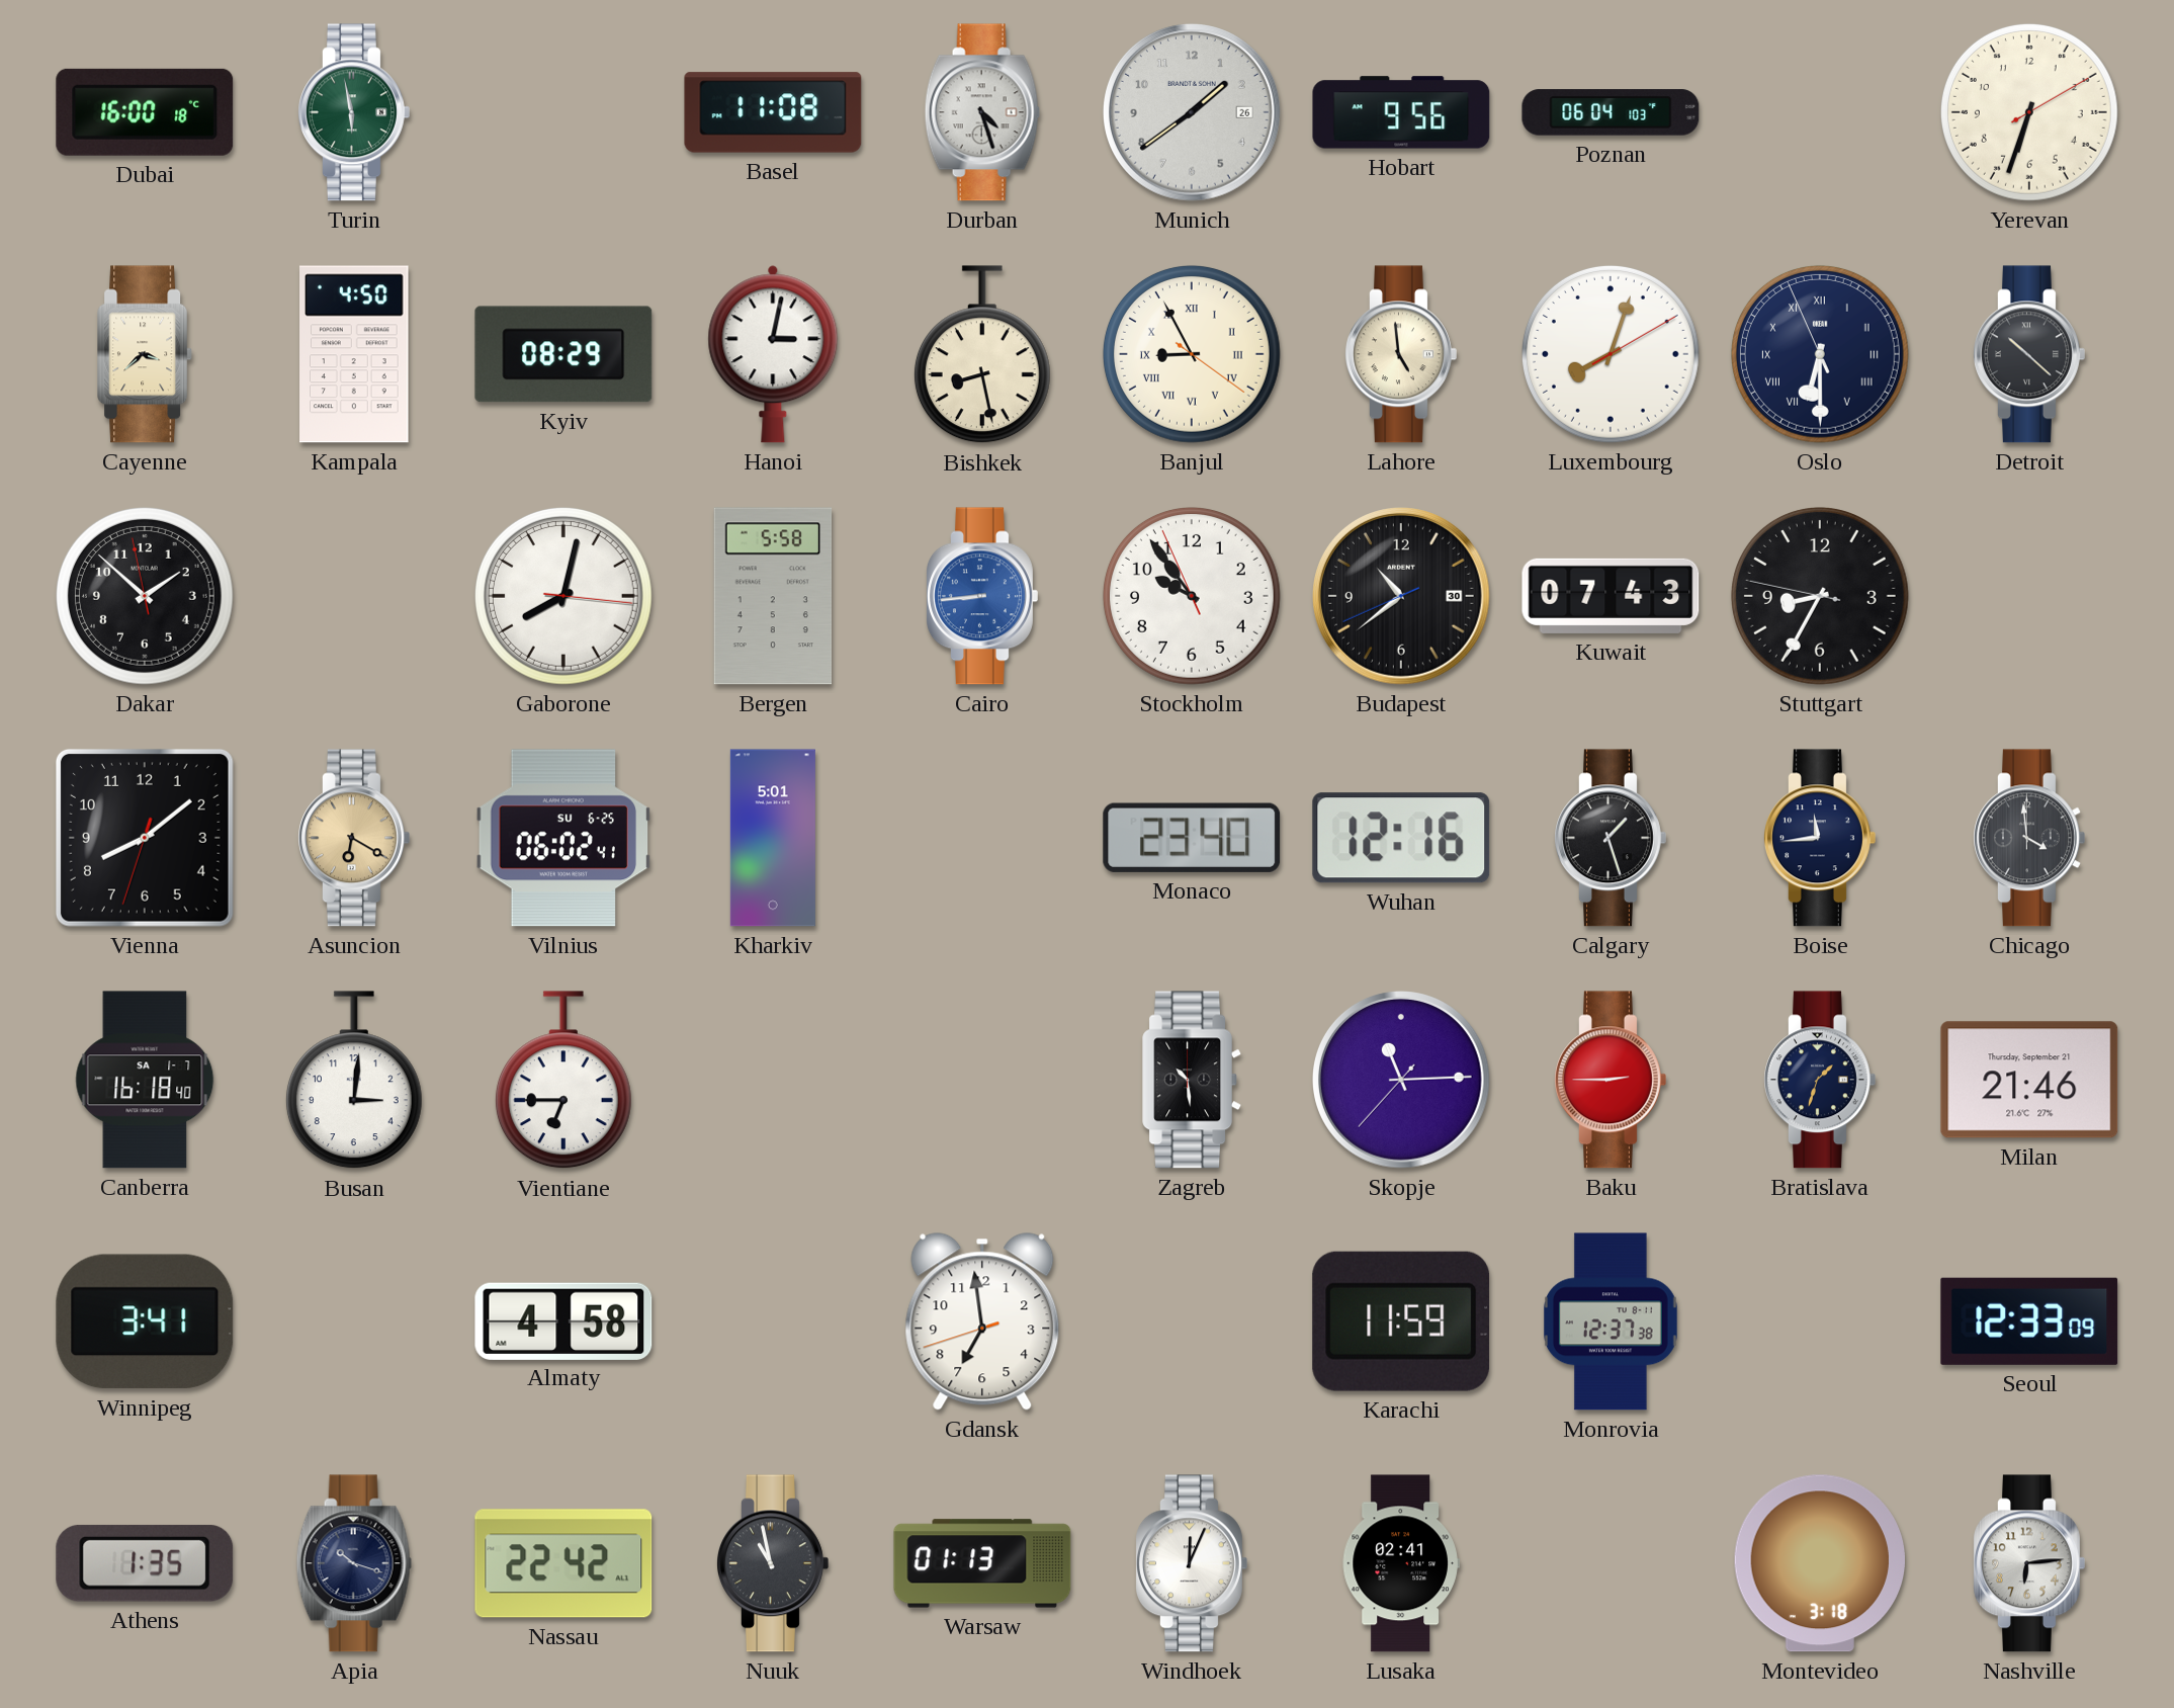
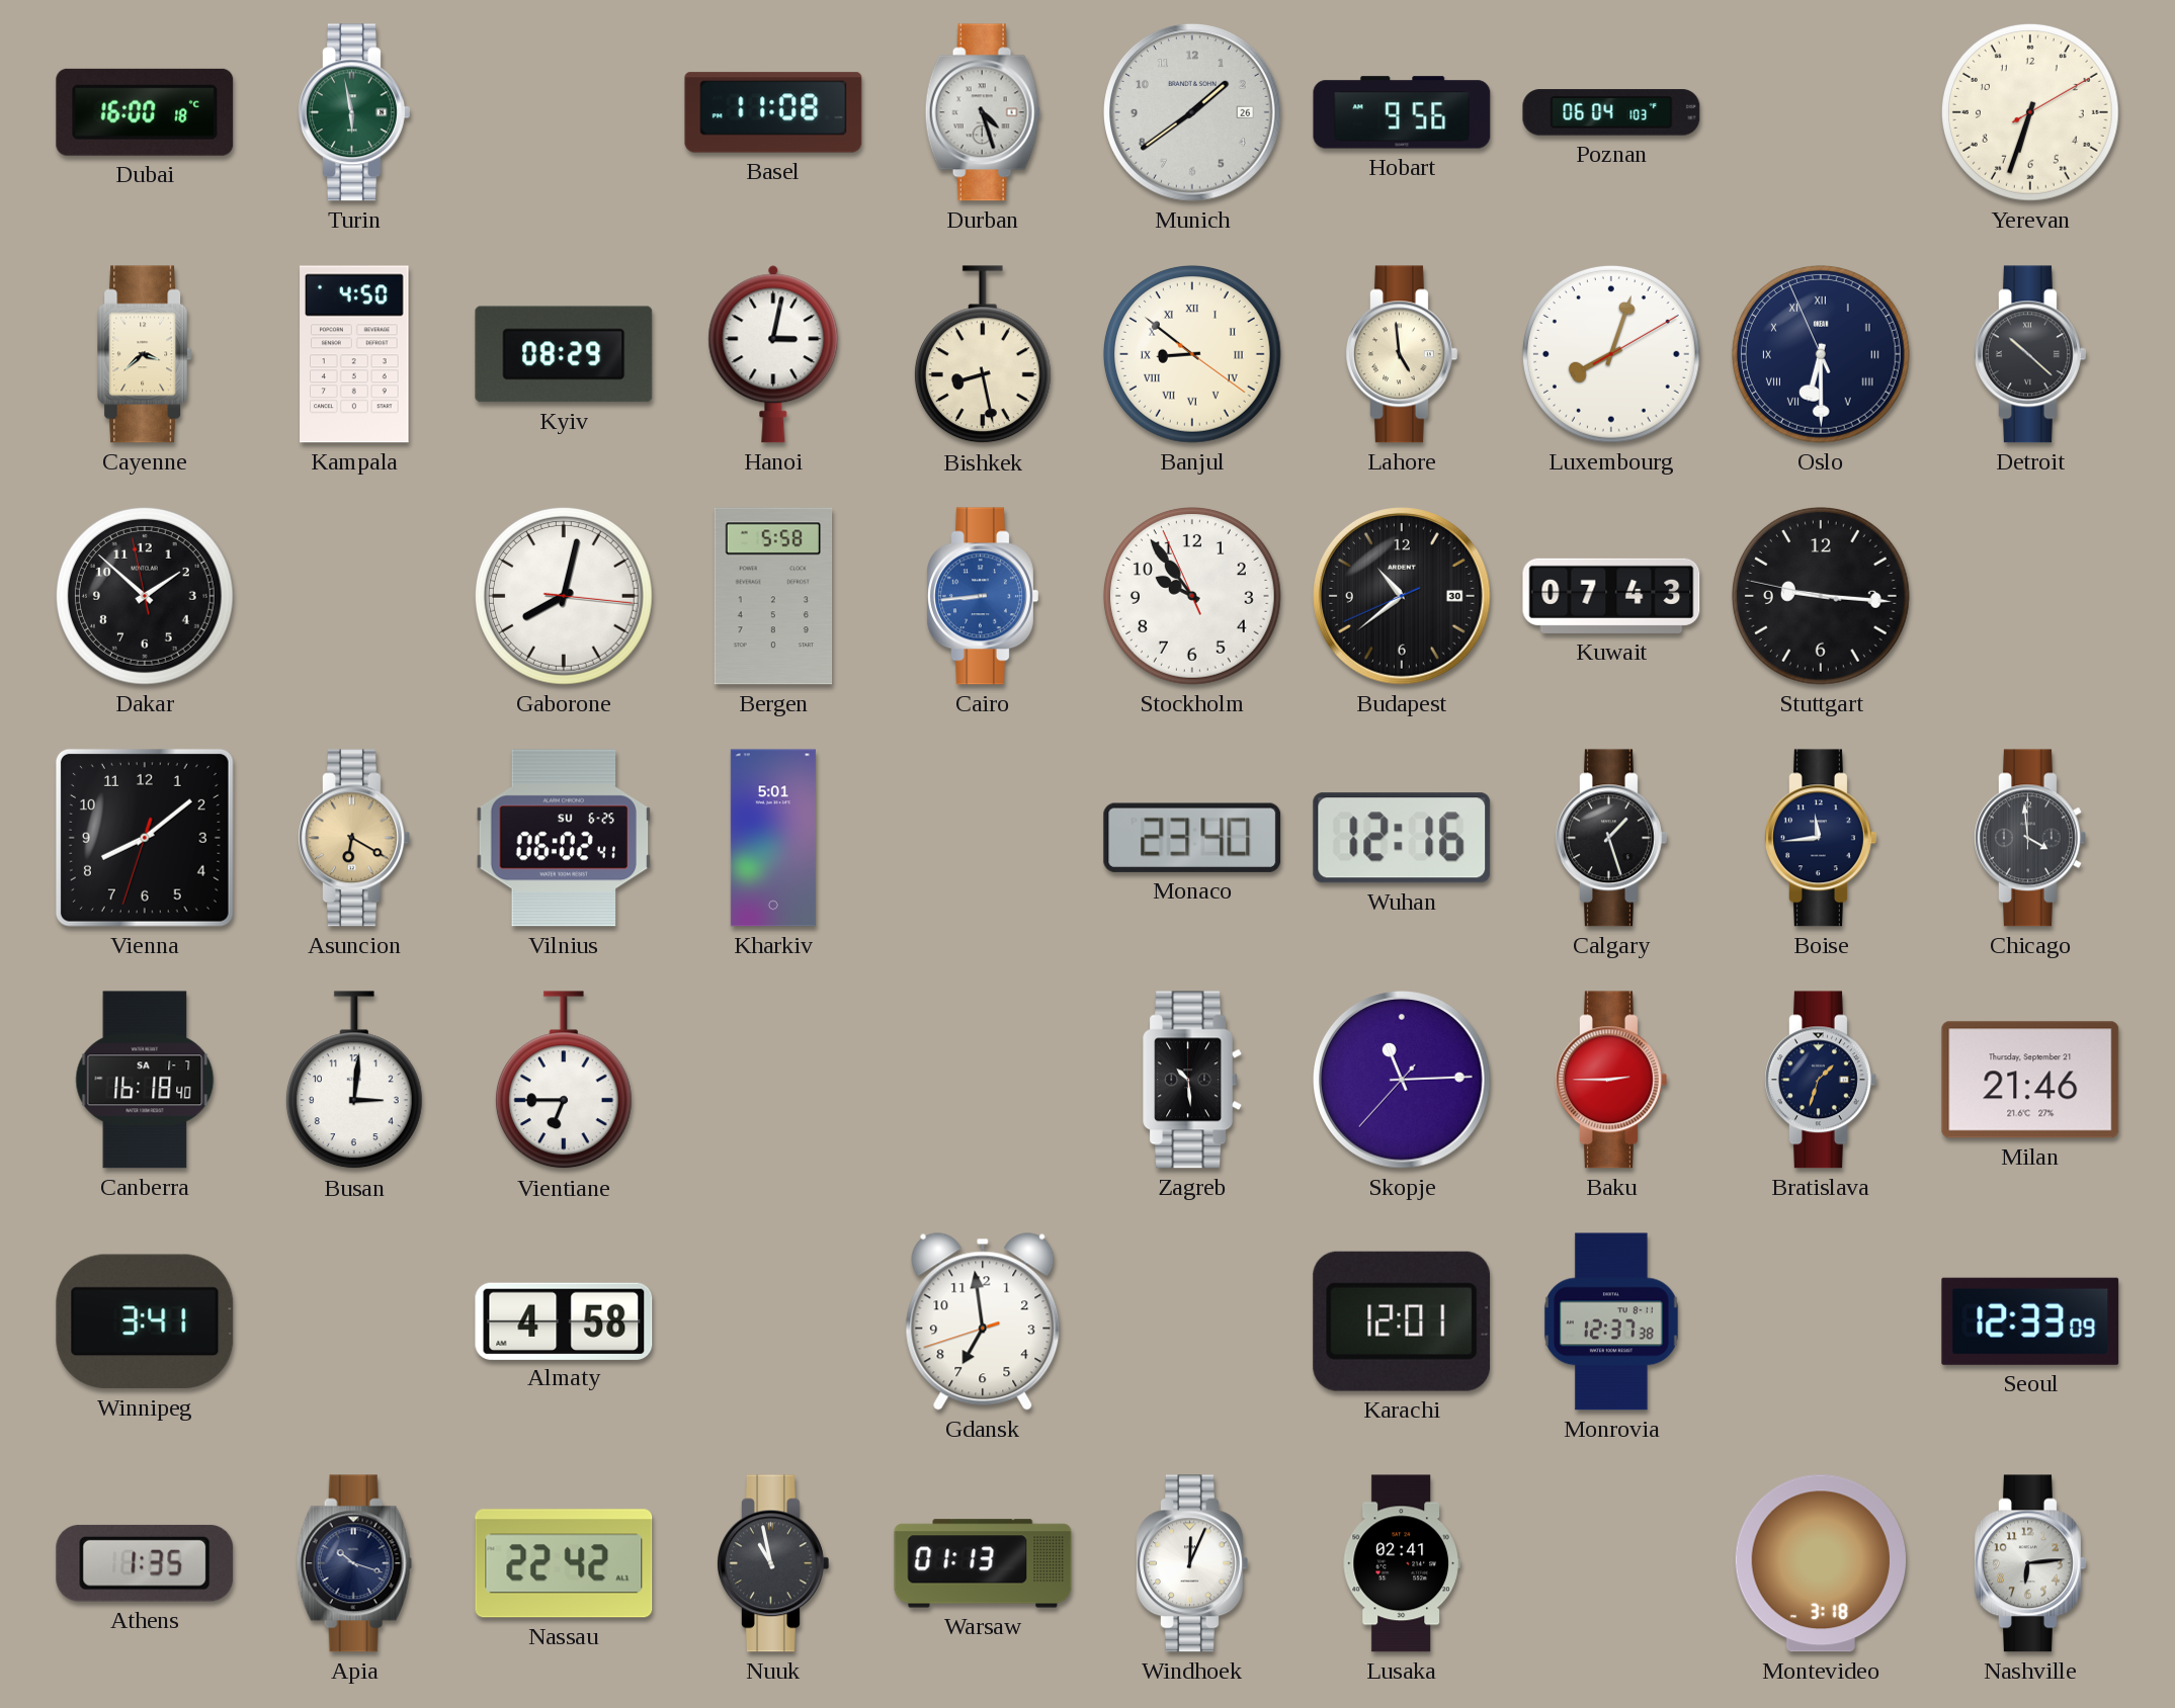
Banjul: 8:55 -> 8:51
Stuttgart: 8:34 -> 9:15
Karachi: 11:59 -> 12:01
